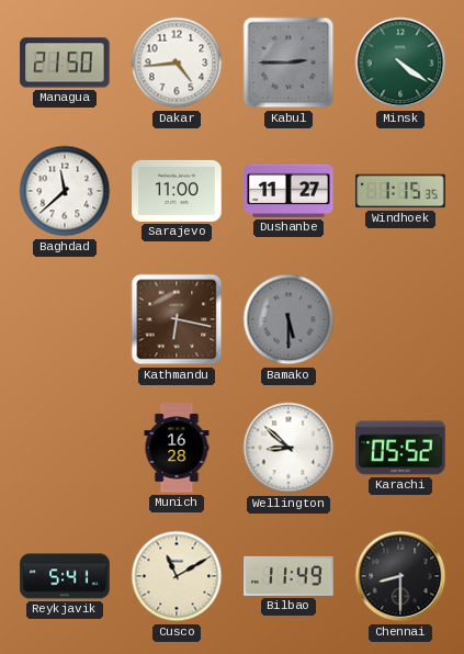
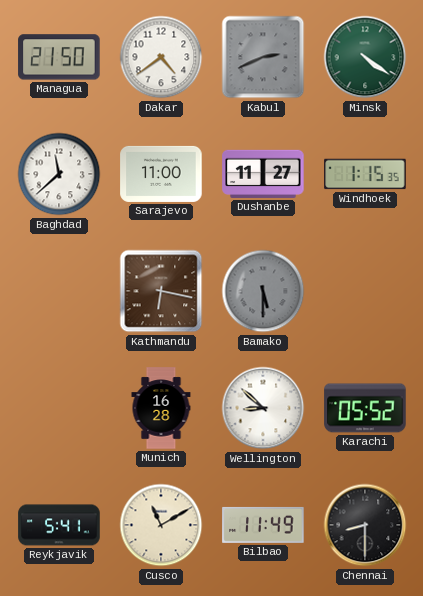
Dakar: 4:44 -> 4:39
Kabul: 2:45 -> 2:41
